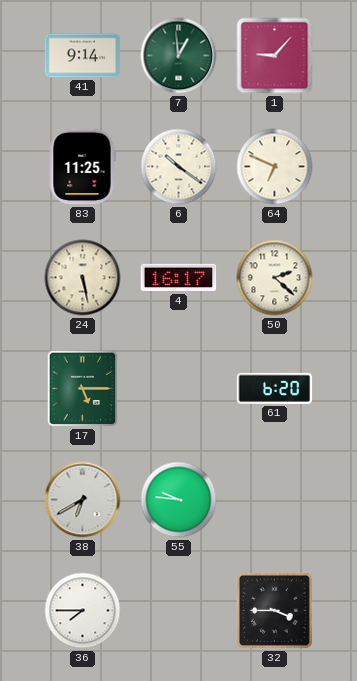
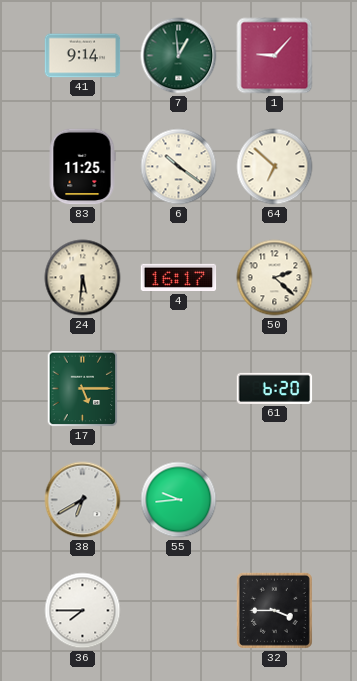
64: 6:49 -> 6:52
24: 5:28 -> 5:31
55: 9:46 -> 9:44
